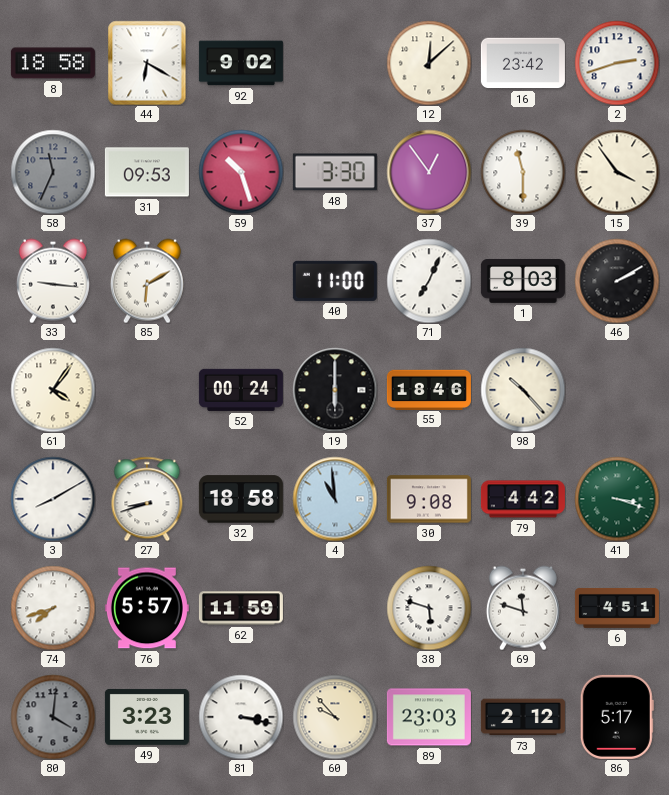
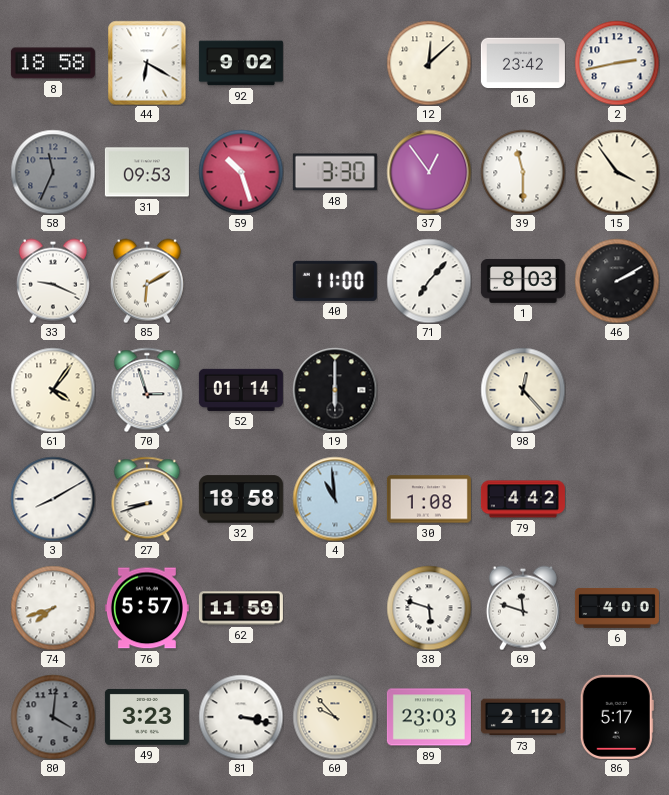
2: 2:42 -> 2:43
33: 9:16 -> 9:19
71: 7:04 -> 7:07
70: none -> 2:57
52: 00:24 -> 01:14
55: 18:46 -> none
98: 10:23 -> 12:23
30: 9:08 -> 1:08
41: 3:18 -> none
6: 4:51 -> 4:00
